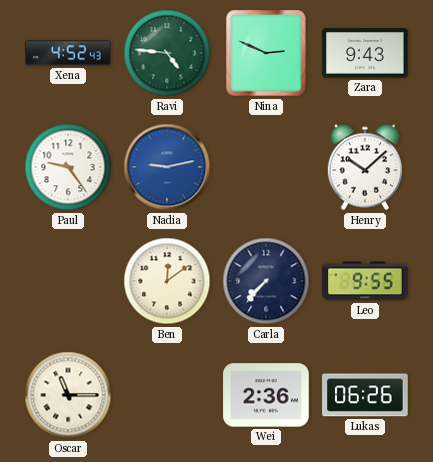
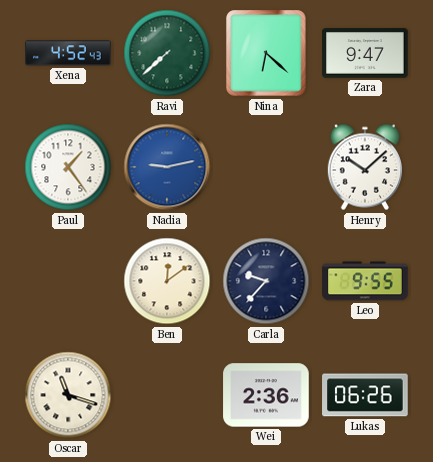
Ravi: 4:46 -> 7:38
Nina: 2:49 -> 6:22
Zara: 9:43 -> 9:47
Paul: 9:24 -> 1:24
Carla: 7:37 -> 9:37
Oscar: 11:15 -> 11:18
